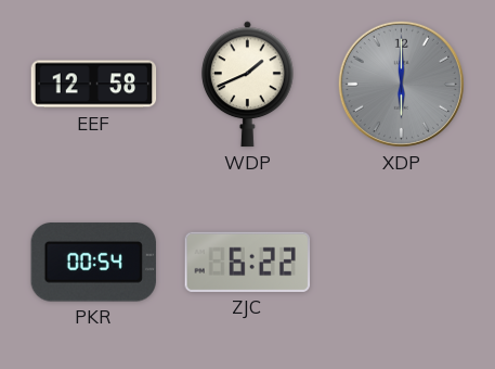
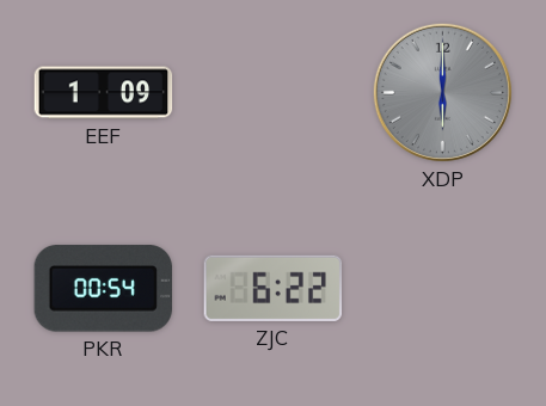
EEF: 12:58 -> 1:09
WDP: 1:41 -> none
